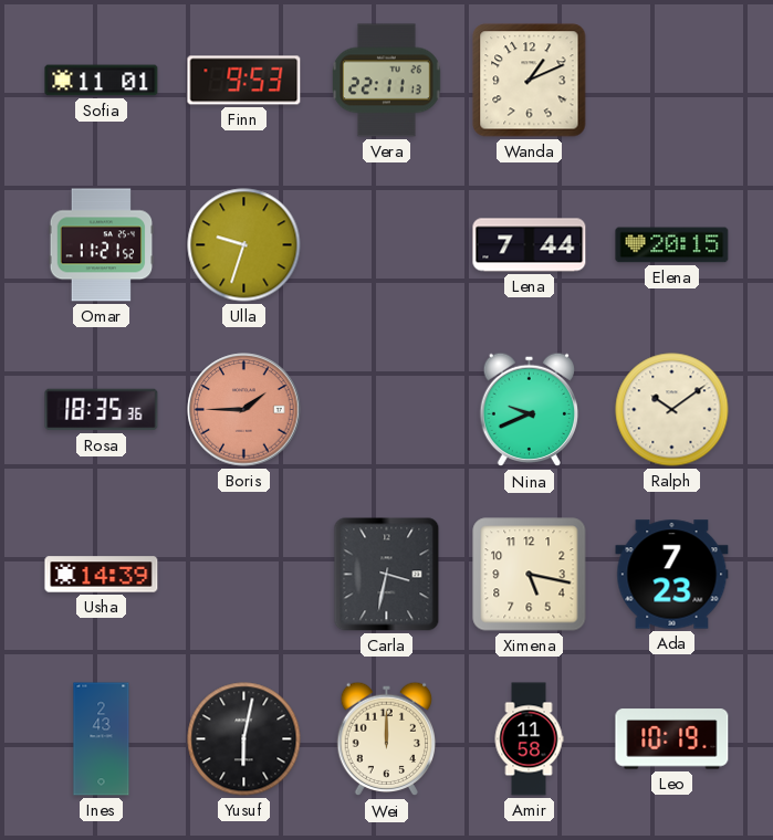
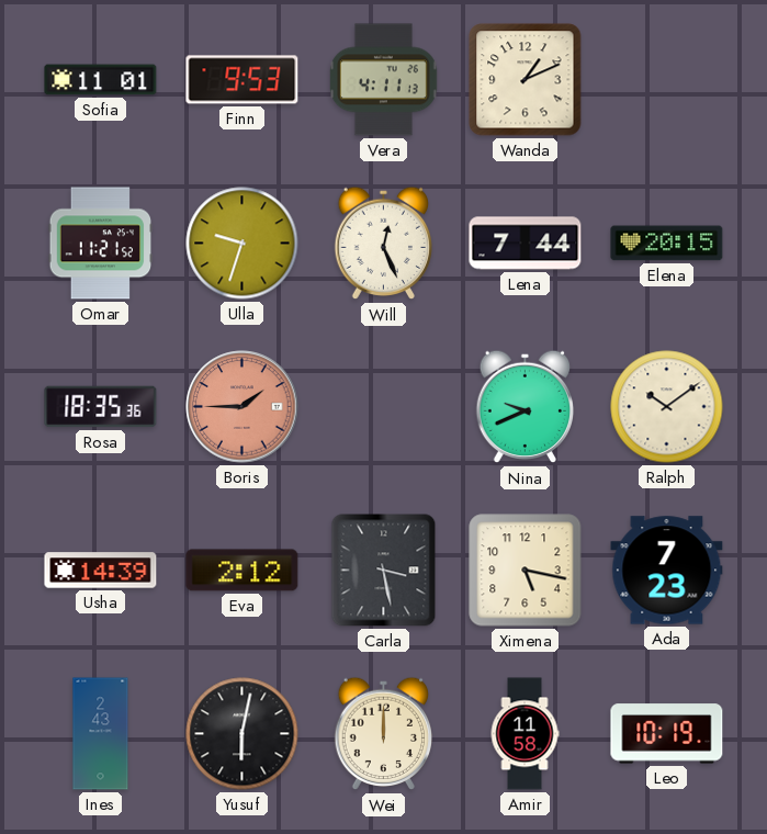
Vera: 22:11 -> 4:11
Will: none -> 12:26
Eva: none -> 2:12
Carla: 3:32 -> 3:28
